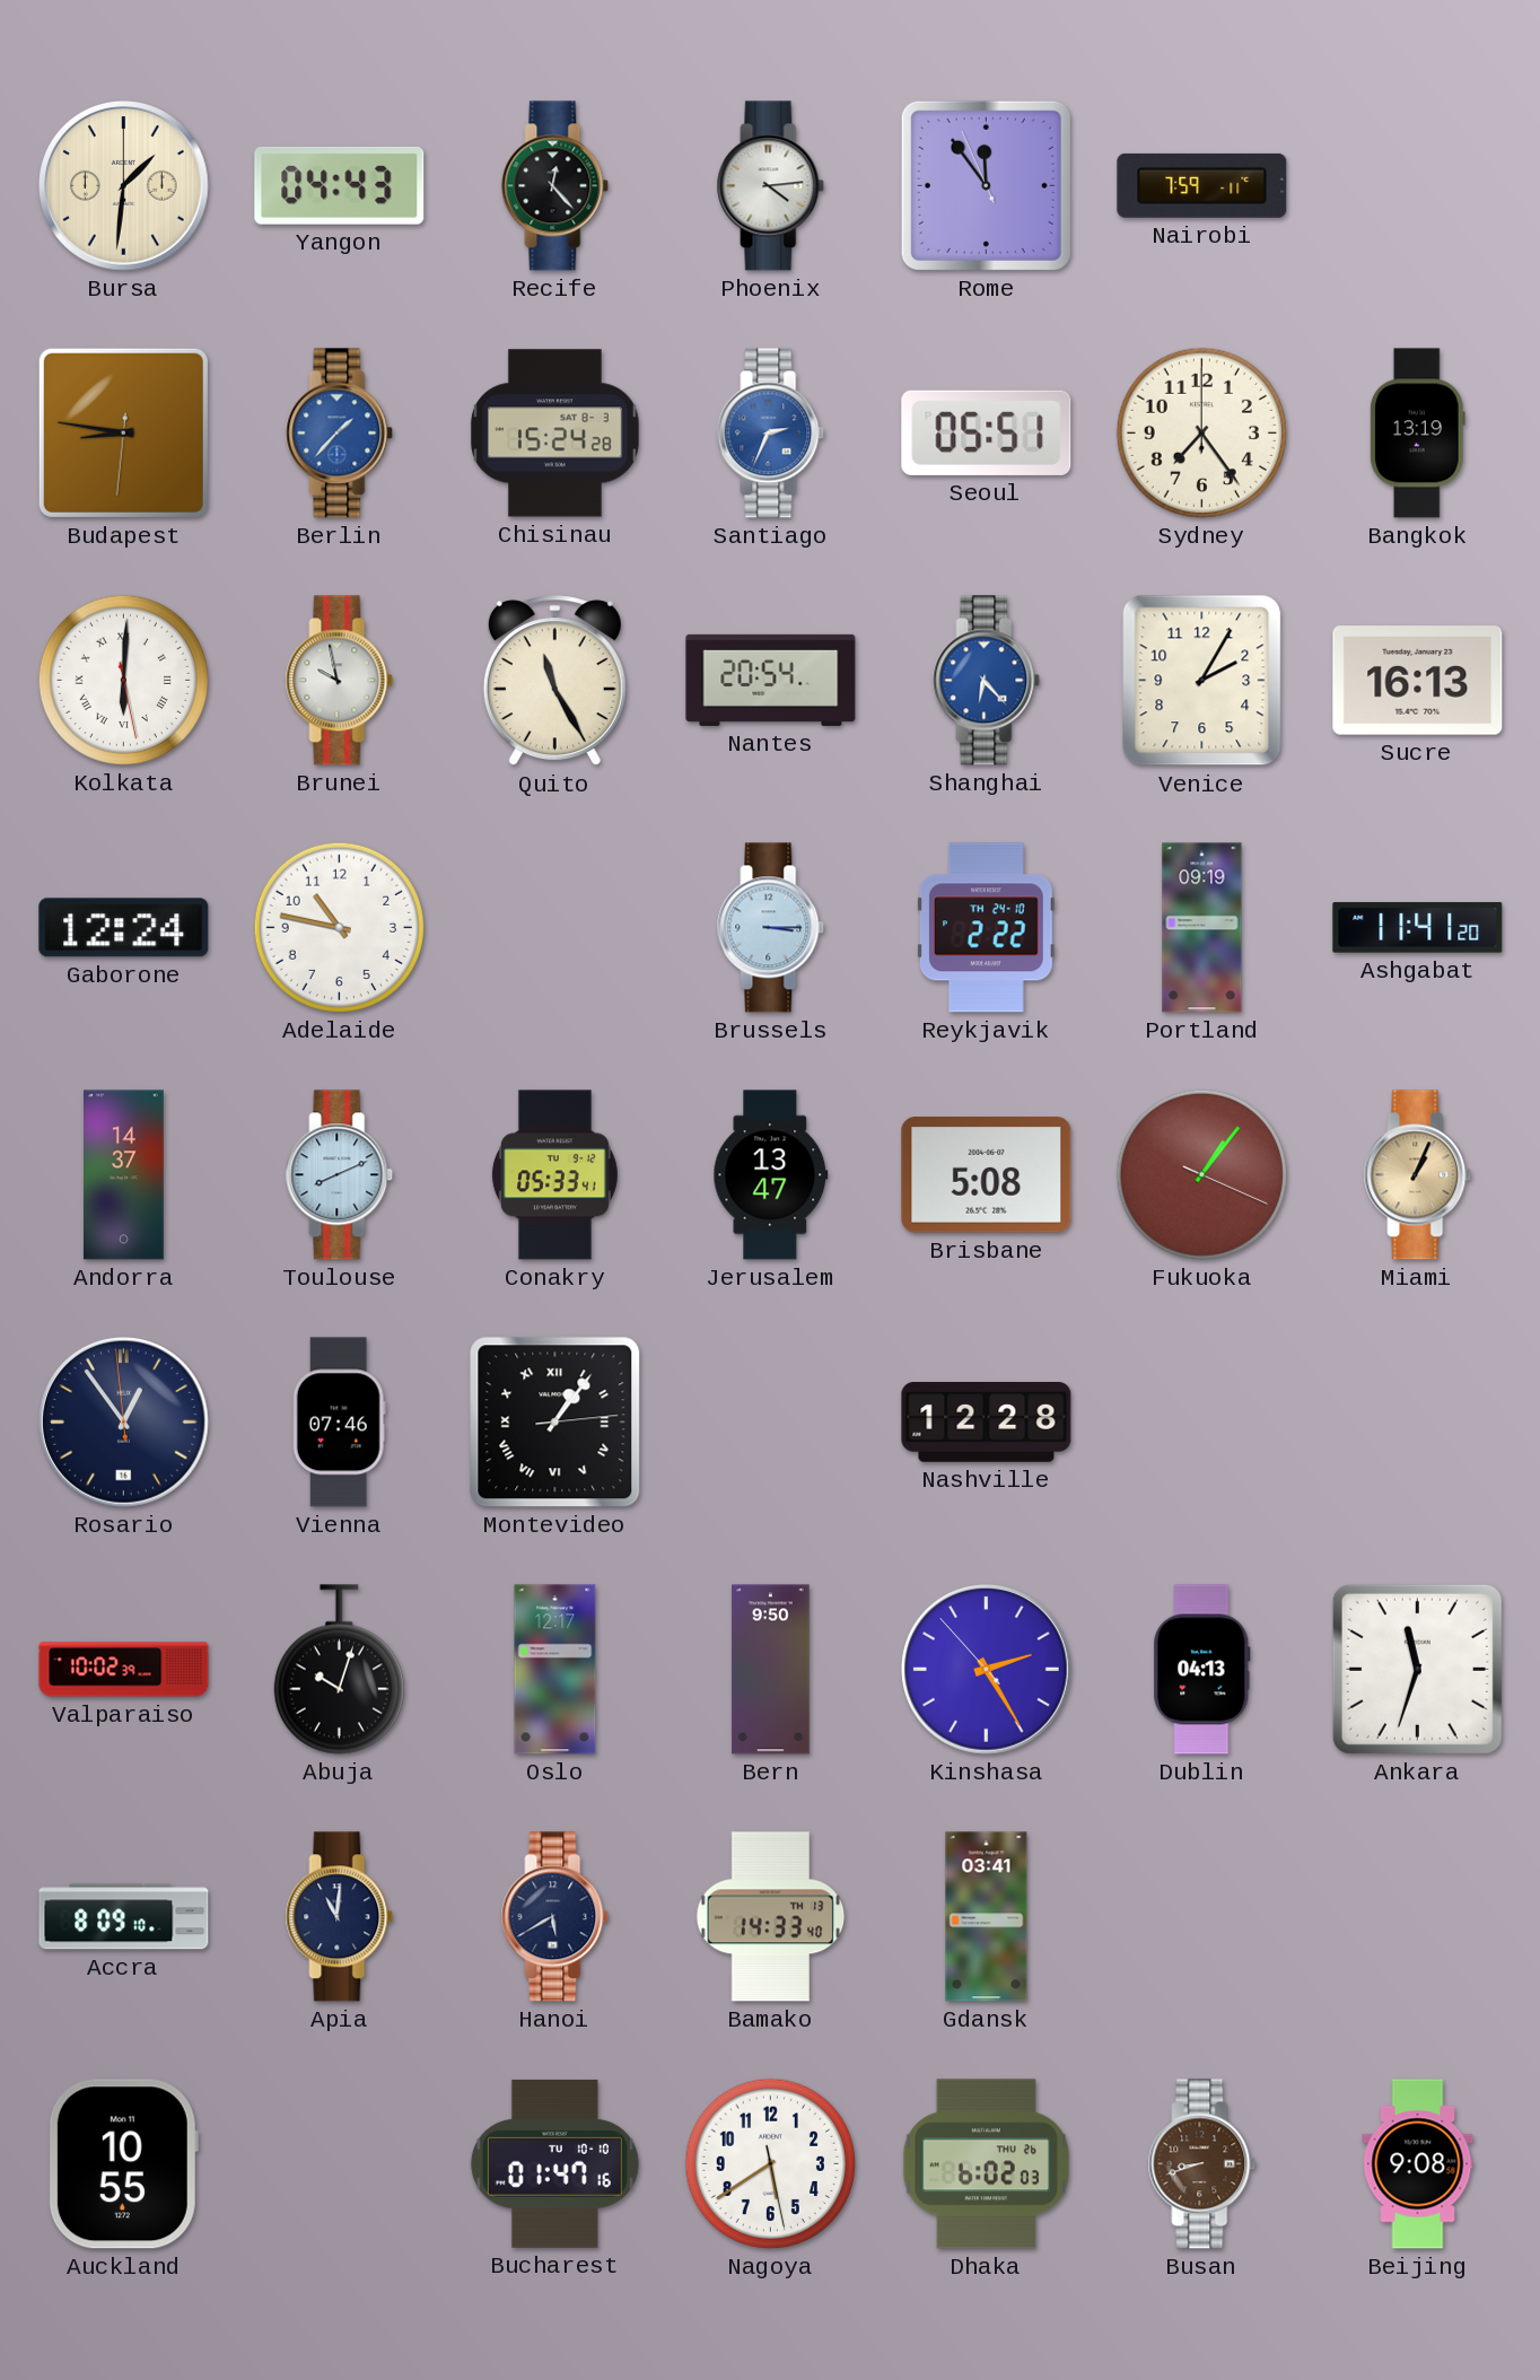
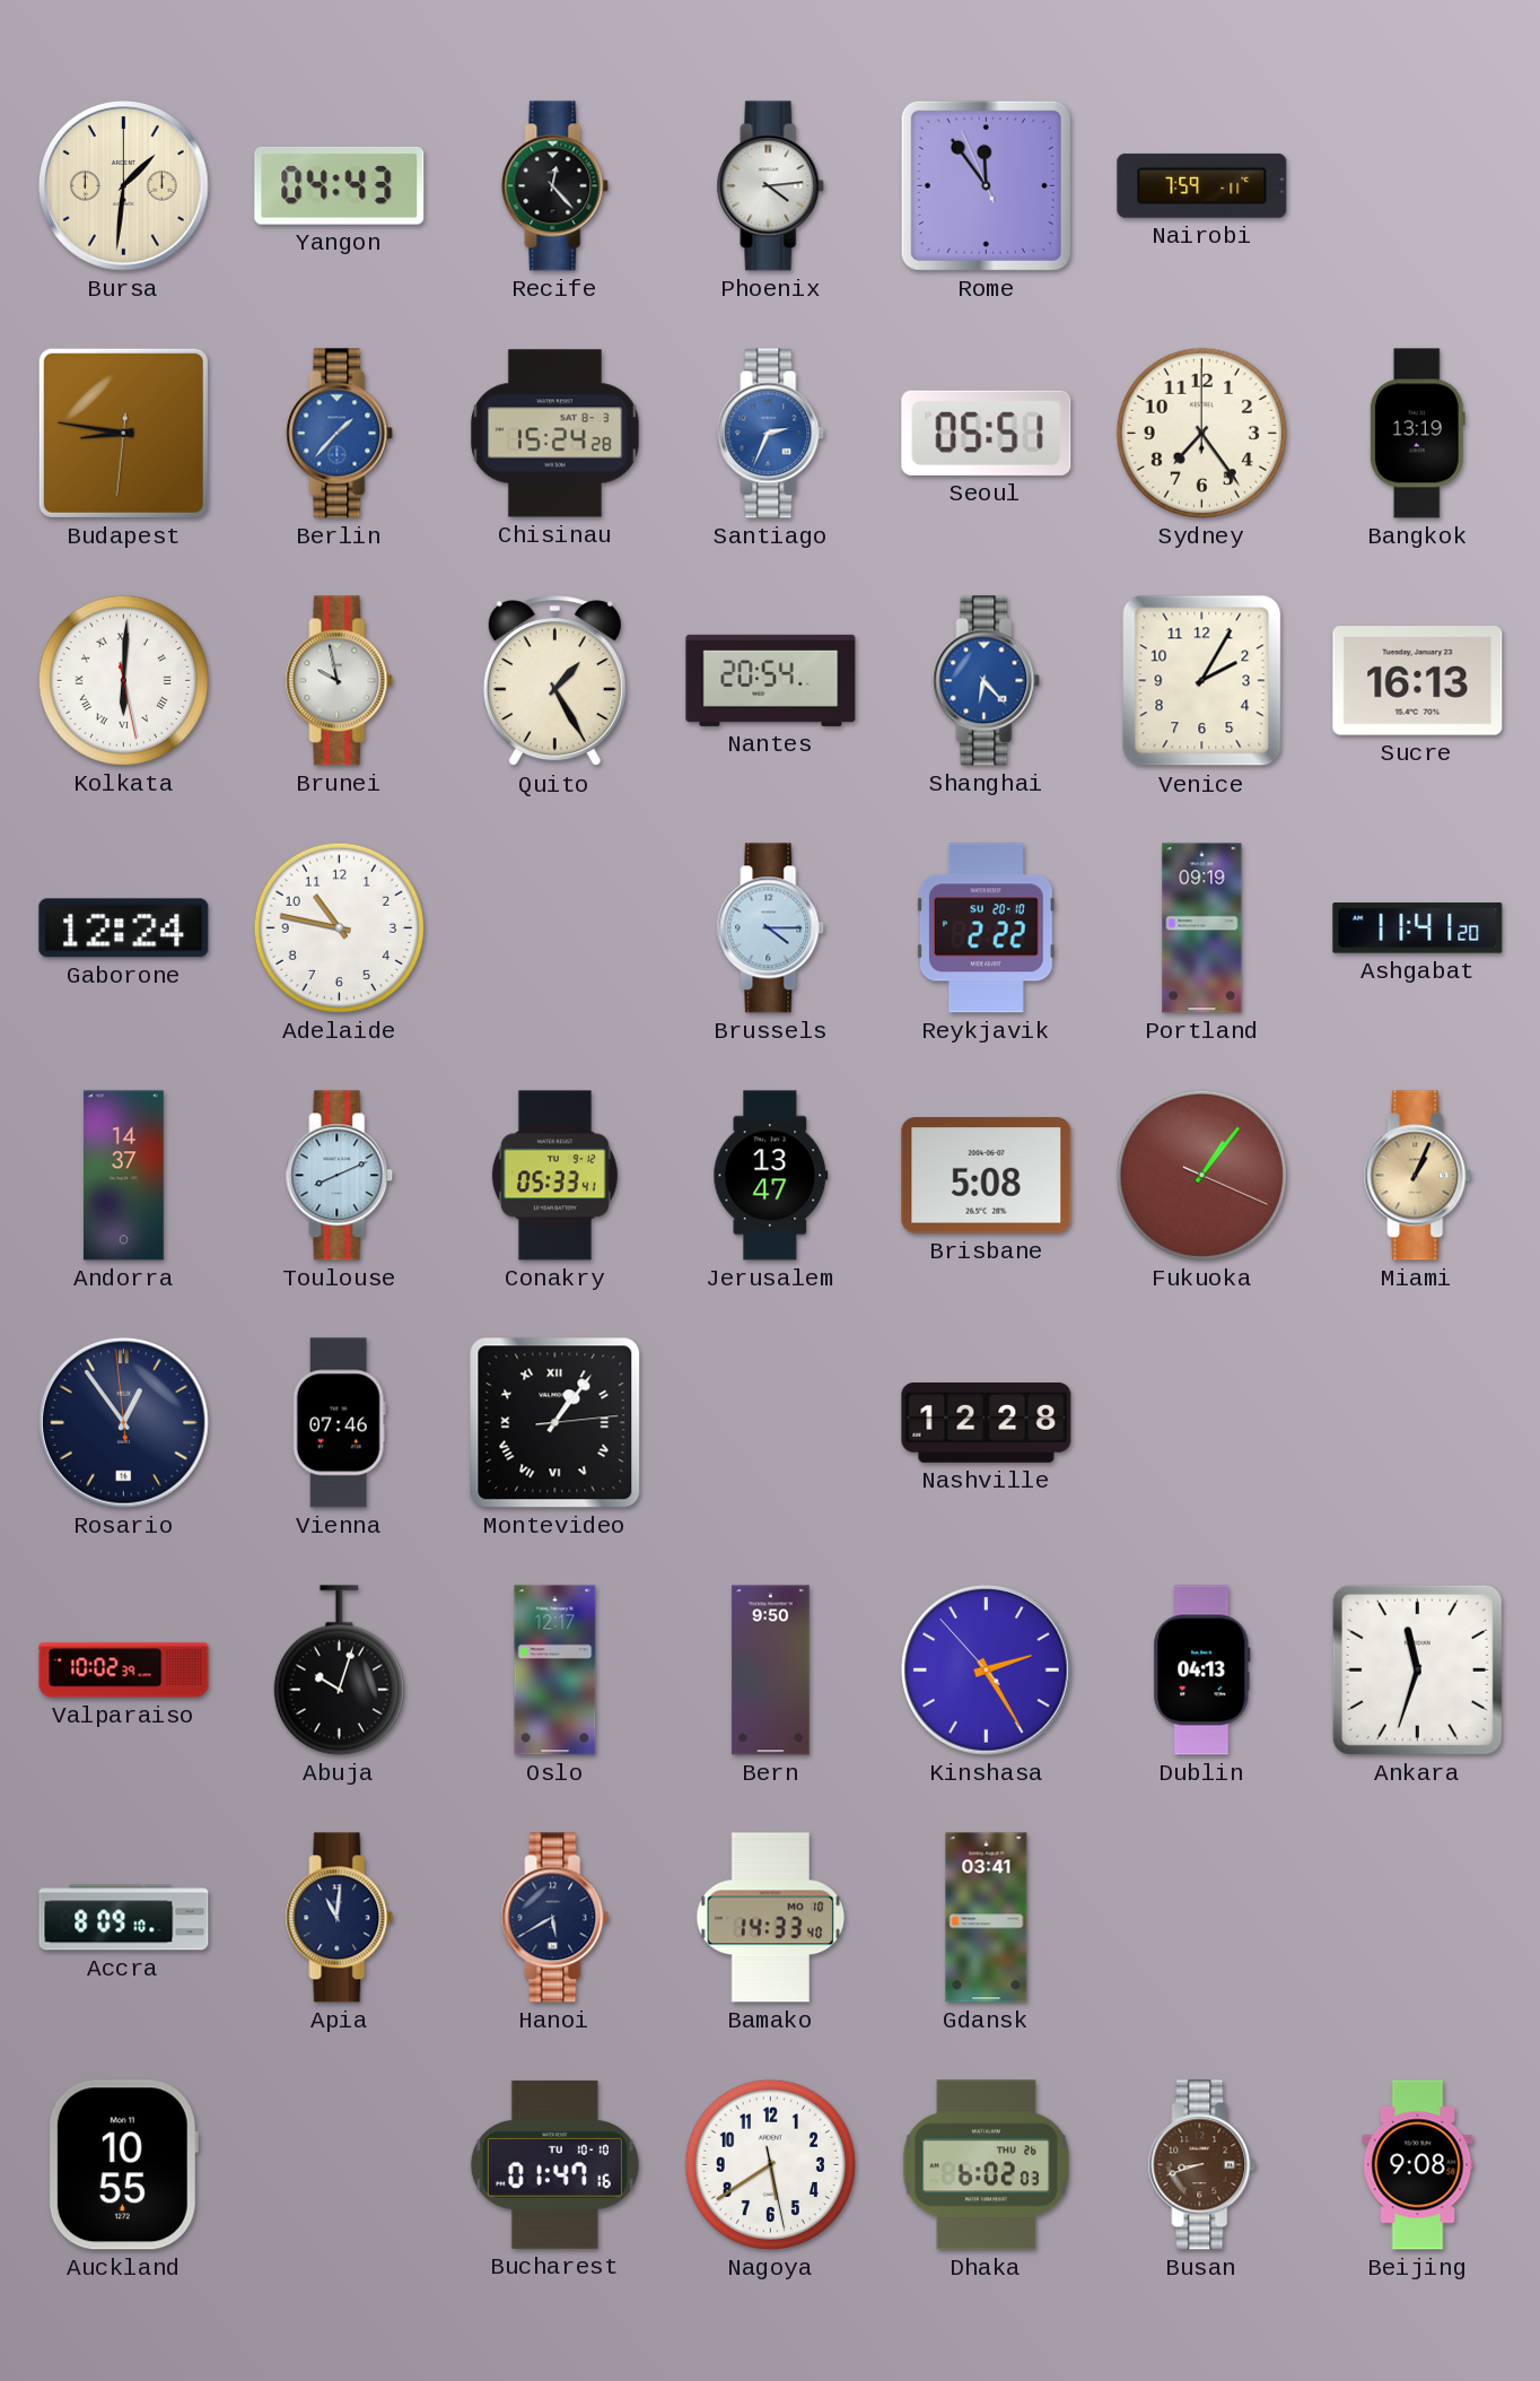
Quito: 11:25 -> 1:25
Brussels: 3:15 -> 4:15
Reykjavik date: TH 24-10 -> SU 20-10
Bamako date: TH 13 -> MO 10
